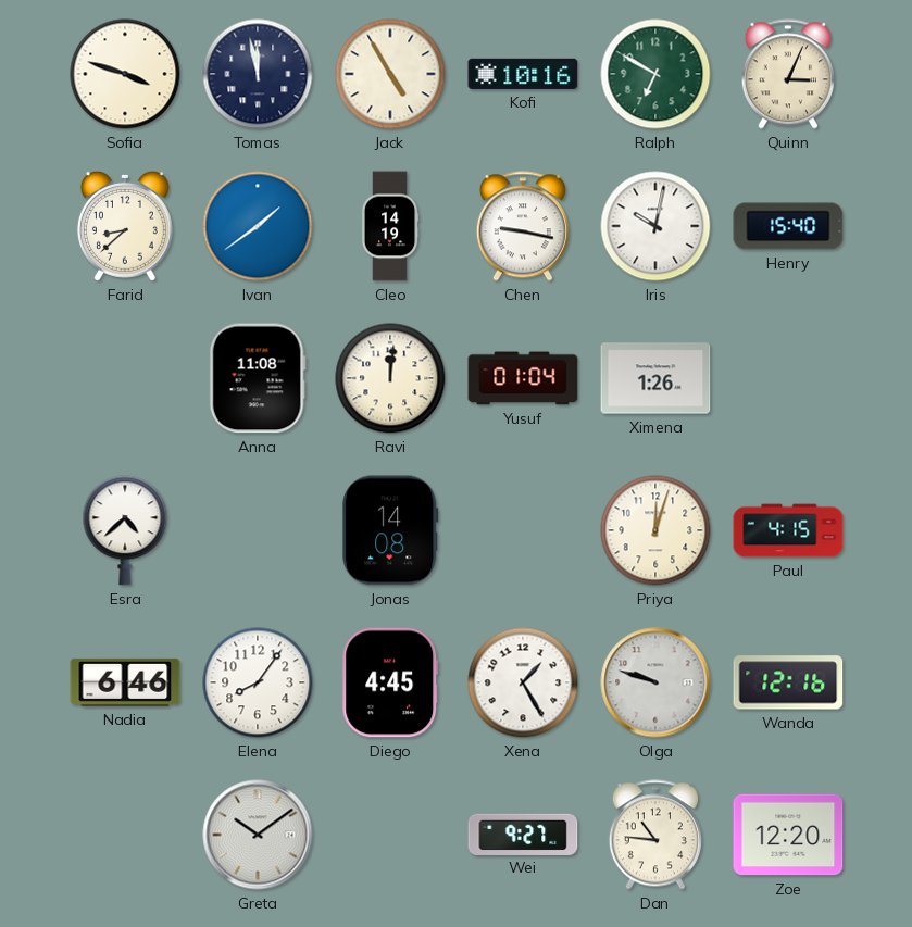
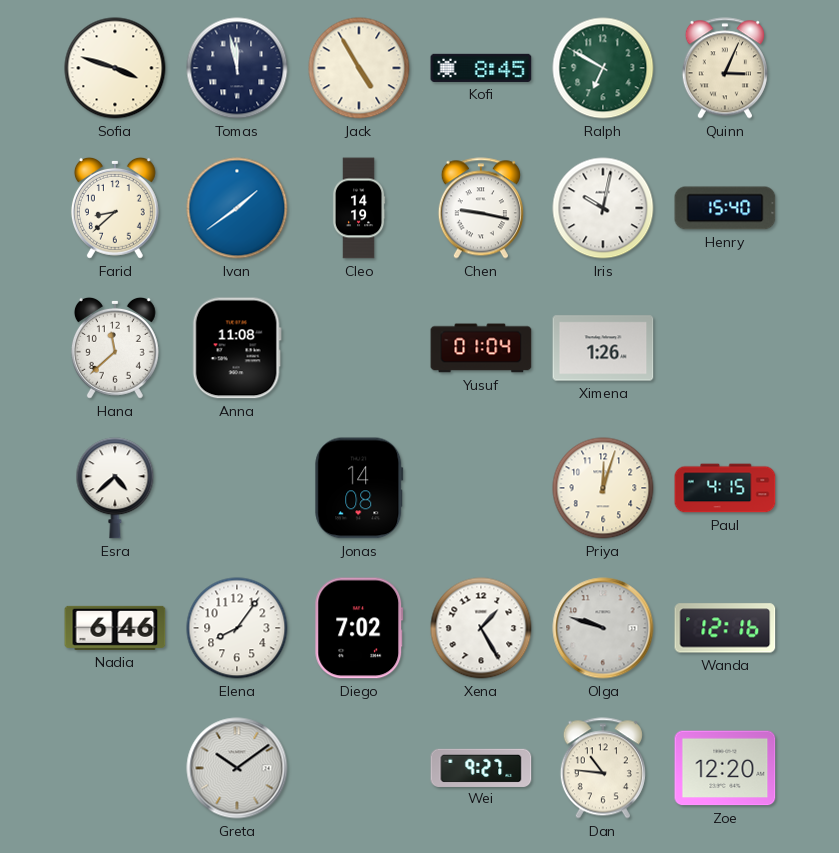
Kofi: 10:16 -> 8:45
Hana: none -> 11:38
Ravi: 12:01 -> none
Diego: 4:45 -> 7:02
